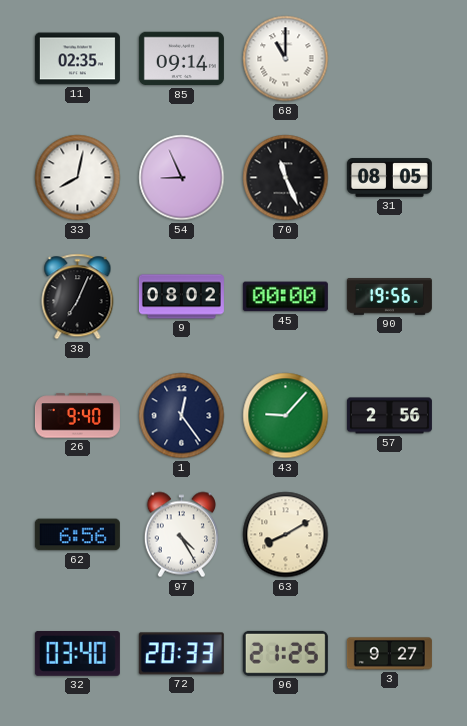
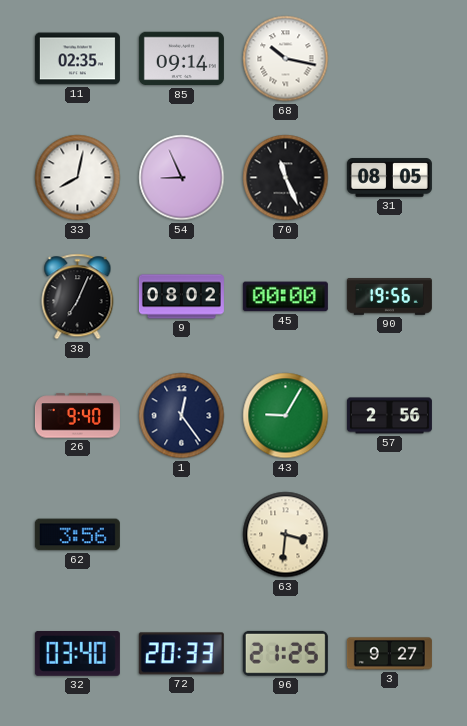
68: 11:00 -> 10:17
43: 9:07 -> 9:05
62: 6:56 -> 3:56
97: 4:25 -> none
63: 8:10 -> 3:31
